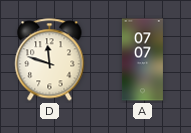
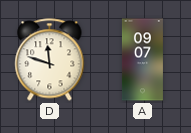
A: 07:07 -> 09:07
